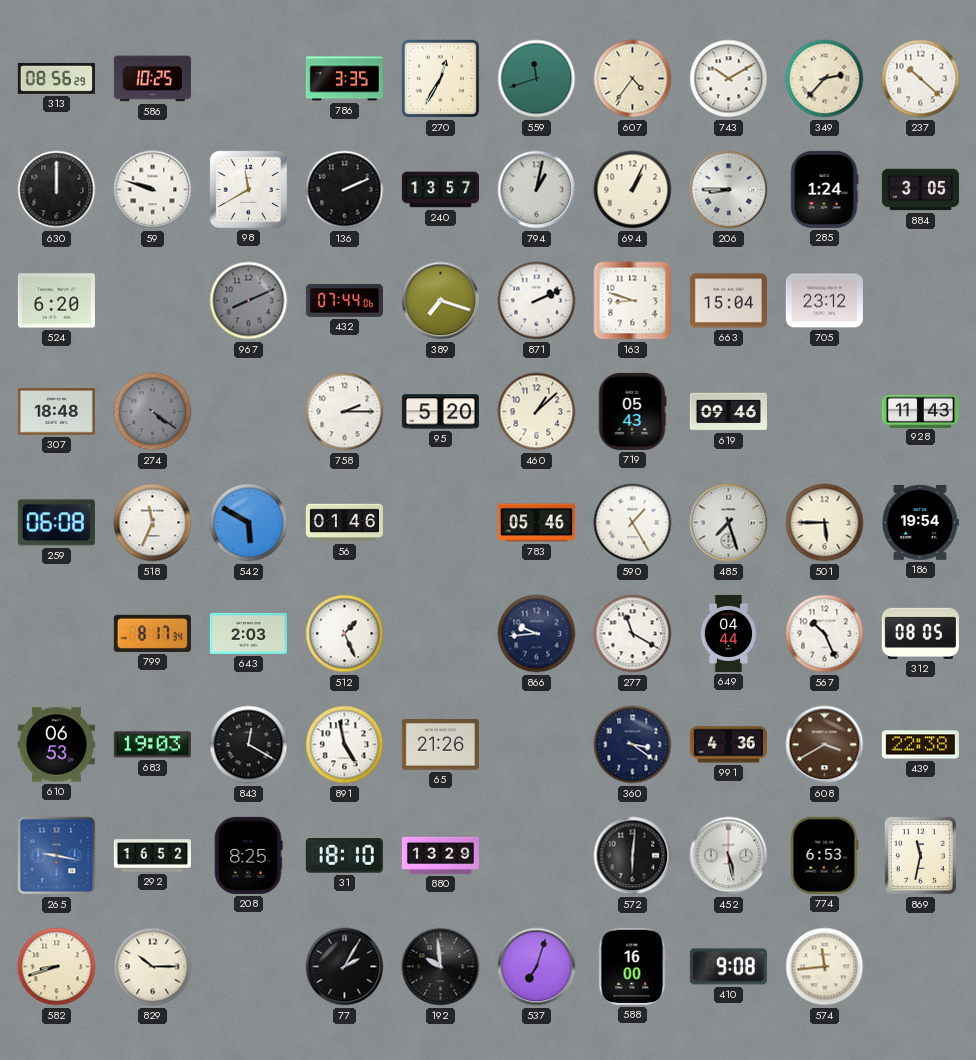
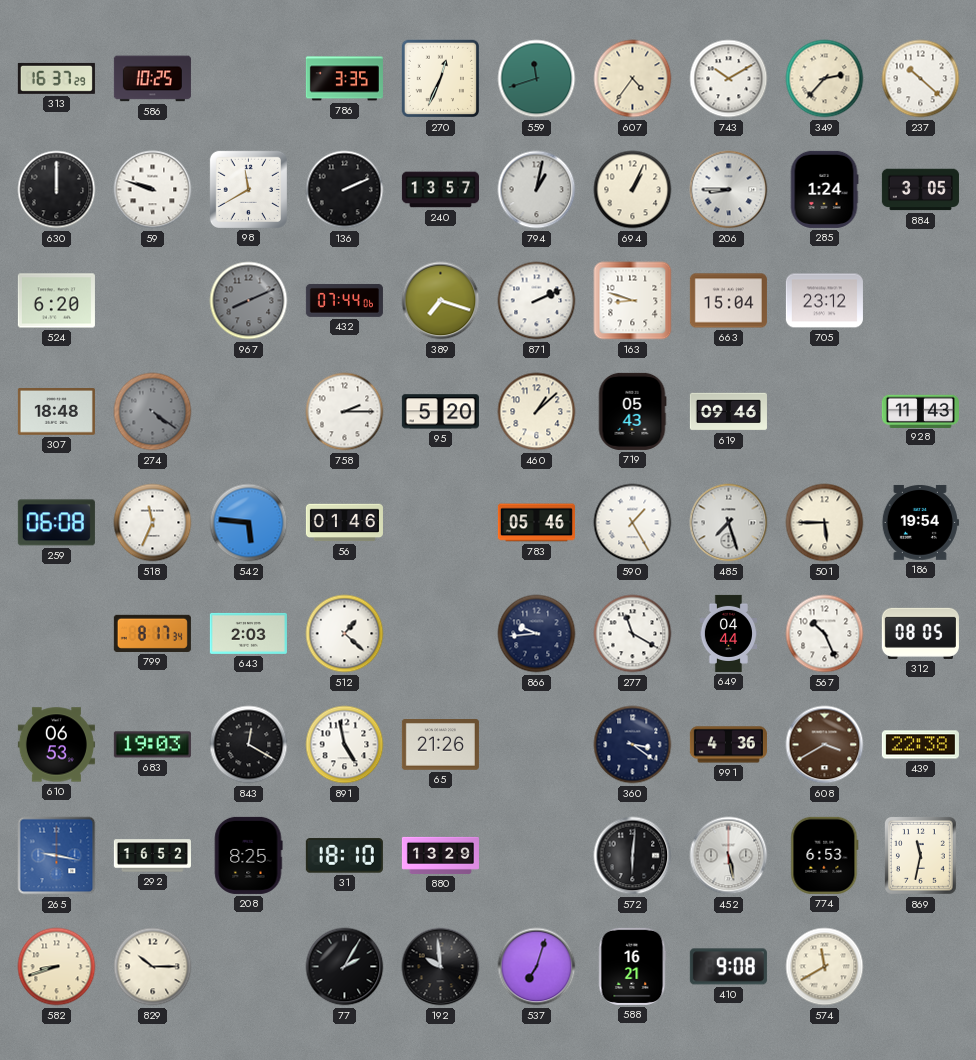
313: 08:56 -> 16:37
270: 12:35 -> 12:34
542: 5:50 -> 5:46
512: 1:26 -> 1:22
588: 16:00 -> 16:21
574: 11:44 -> 11:40
